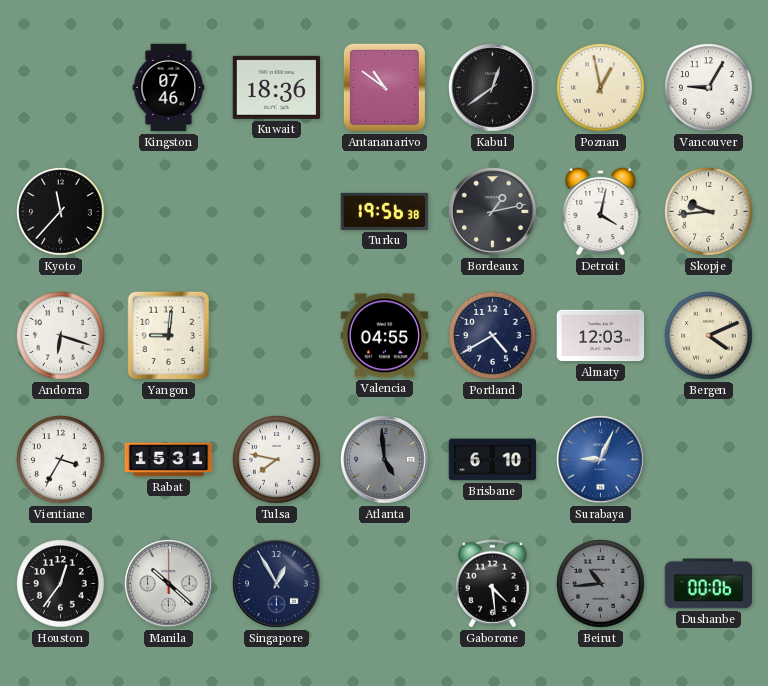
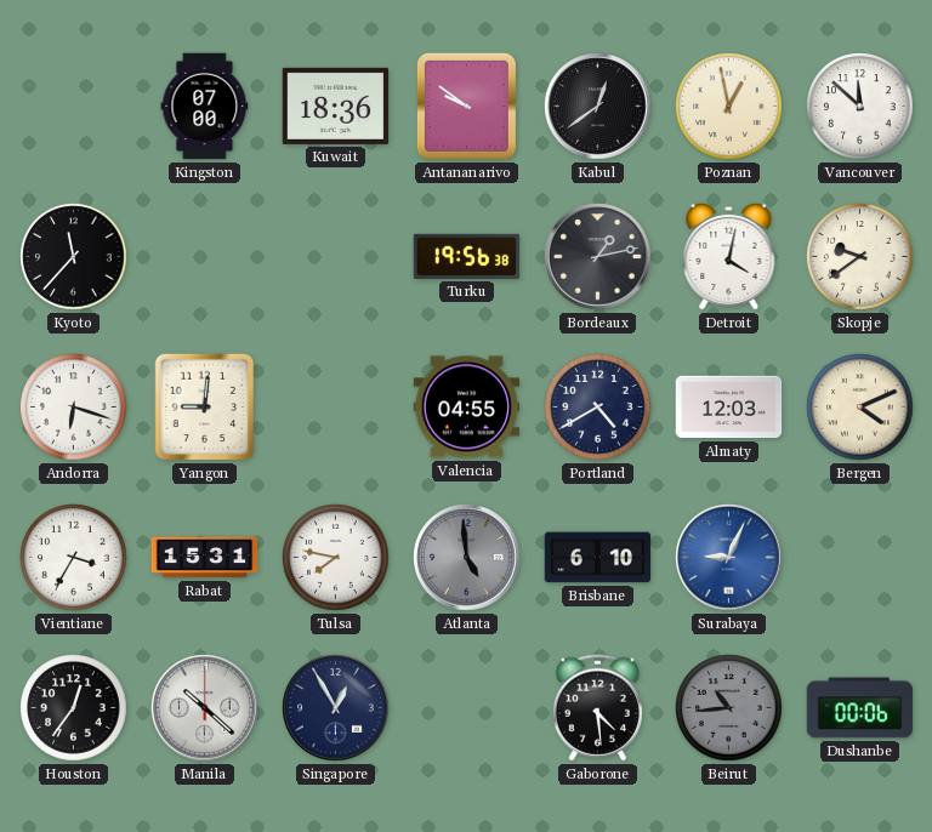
Kingston: 07:46 -> 07:00
Antananarivo: 10:51 -> 9:51
Vancouver: 9:05 -> 11:52
Skopje: 9:44 -> 9:39
